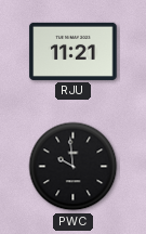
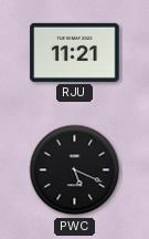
PWC: 9:59 -> 5:19
